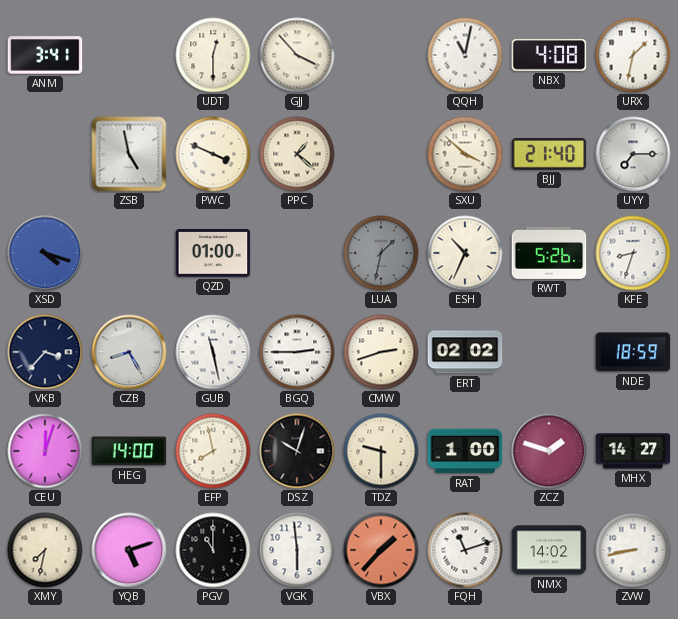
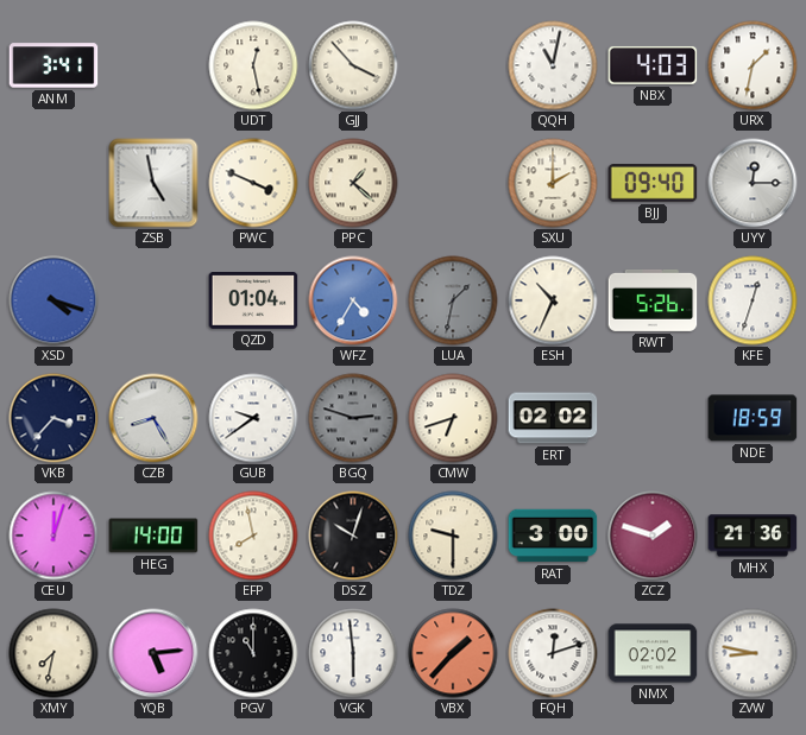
UDT: 12:30 -> 12:28
NBX: 4:08 -> 4:03
SXU: 3:52 -> 2:00
BJJ: 21:40 -> 09:40
UYY: 7:15 -> 12:15
QZD: 01:00 -> 01:04
WFZ: none -> 4:35
KFE: 8:33 -> 12:33
GUB: 11:28 -> 9:39
BGQ: 2:45 -> 2:48
BGQ dial: white -> grey
CMW: 2:42 -> 6:42
RAT: 1:00 -> 3:00
MHX: 14:27 -> 21:36
YQB: 5:12 -> 5:14
FQH: 11:12 -> 12:12
NMX: 14:02 -> 02:02
ZVW: 8:43 -> 8:47
